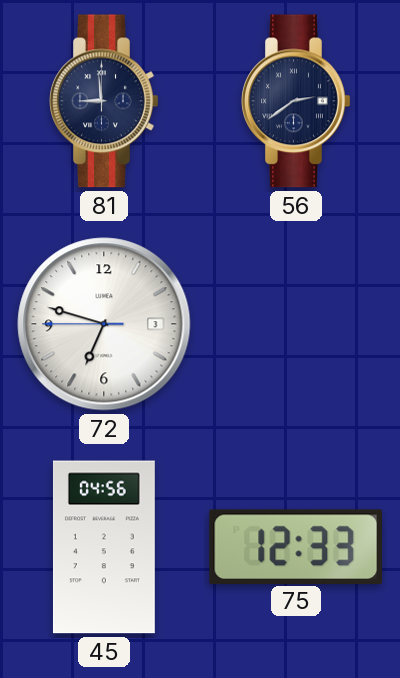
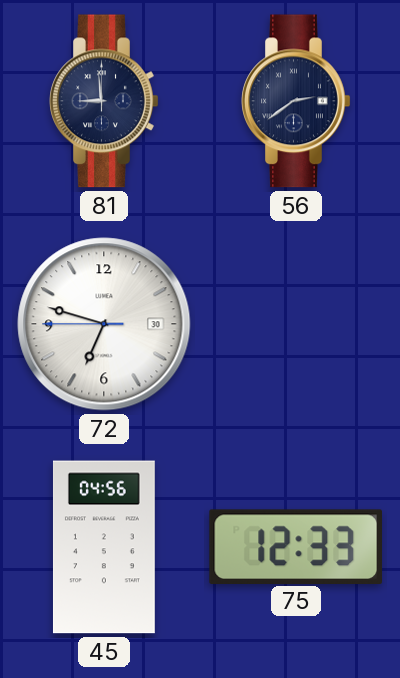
72 date: 3 -> 30
